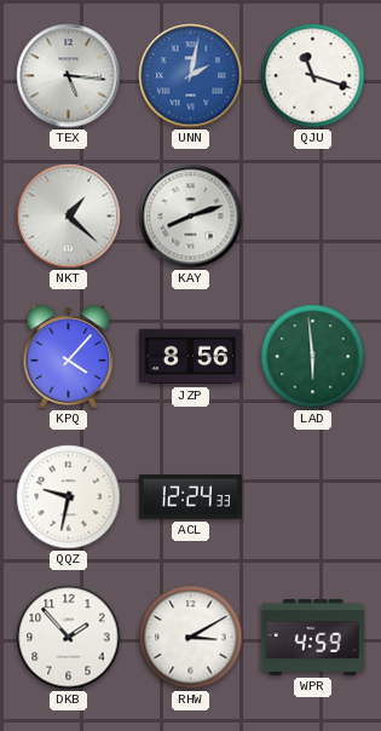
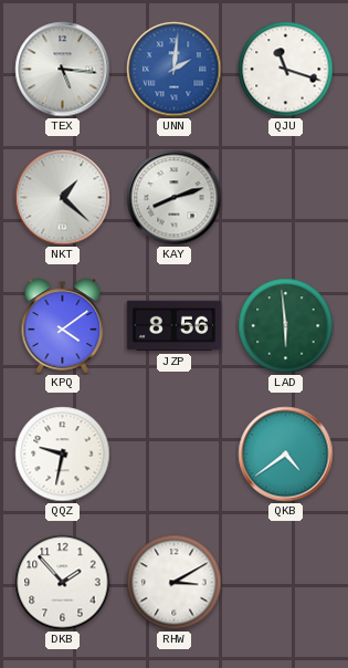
UNN: 2:02 -> 2:01
KPQ: 4:07 -> 4:09
ACL: 12:24 -> none
QKB: none -> 4:39
WPR: 4:59 -> none
